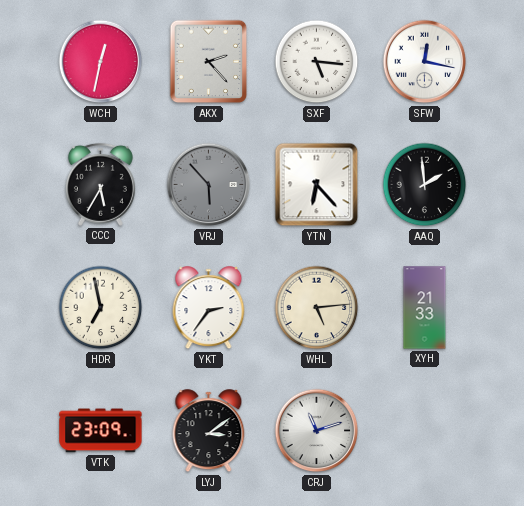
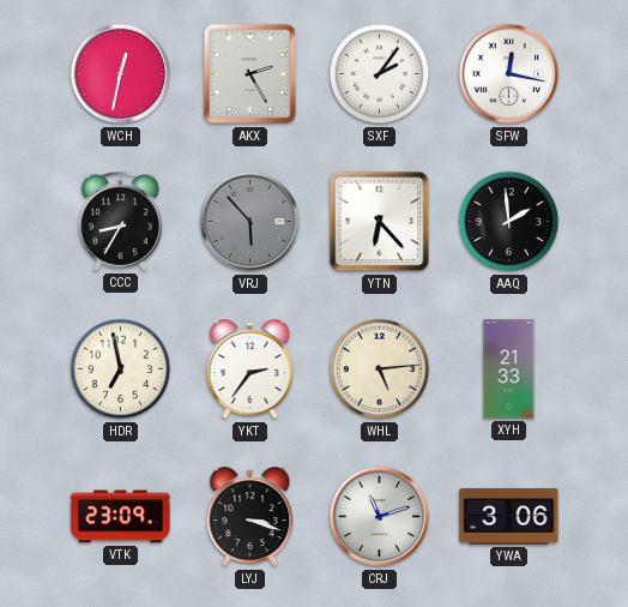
AKX: 2:23 -> 2:25
SXF: 5:16 -> 2:06
CCC: 5:35 -> 8:35
LYJ: 3:09 -> 3:18
YWA: none -> 3:06
